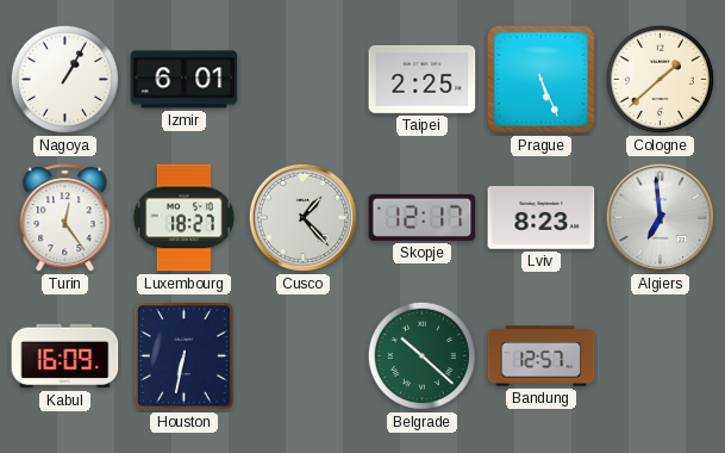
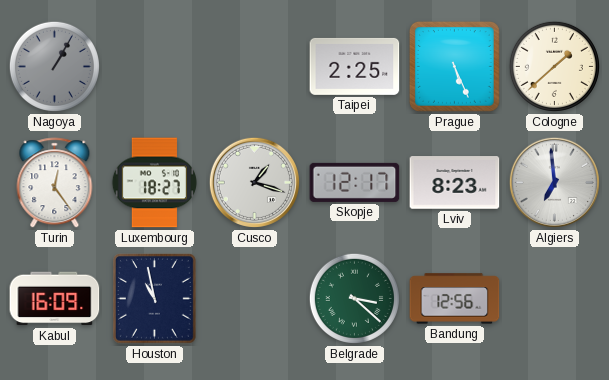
Nagoya dial: white -> grey
Izmir: 6:01 -> none
Cusco: 1:23 -> 1:18
Houston: 6:32 -> 10:58
Belgrade: 10:22 -> 3:22
Bandung: 12:57 -> 12:56
